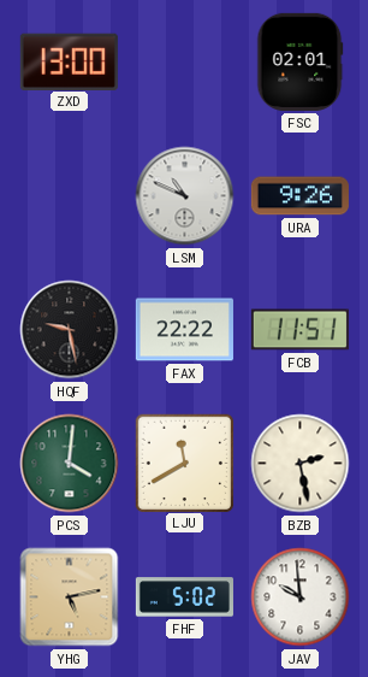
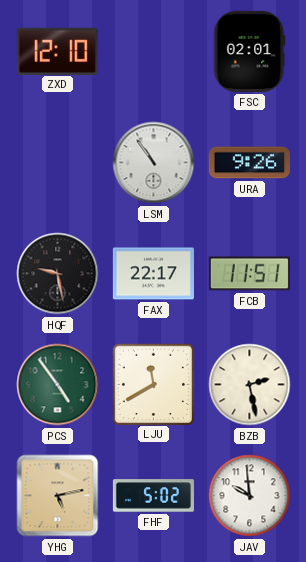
ZXD: 13:00 -> 12:10
LSM: 10:49 -> 10:54
FAX: 22:22 -> 22:17
PCS: 4:01 -> 4:54
